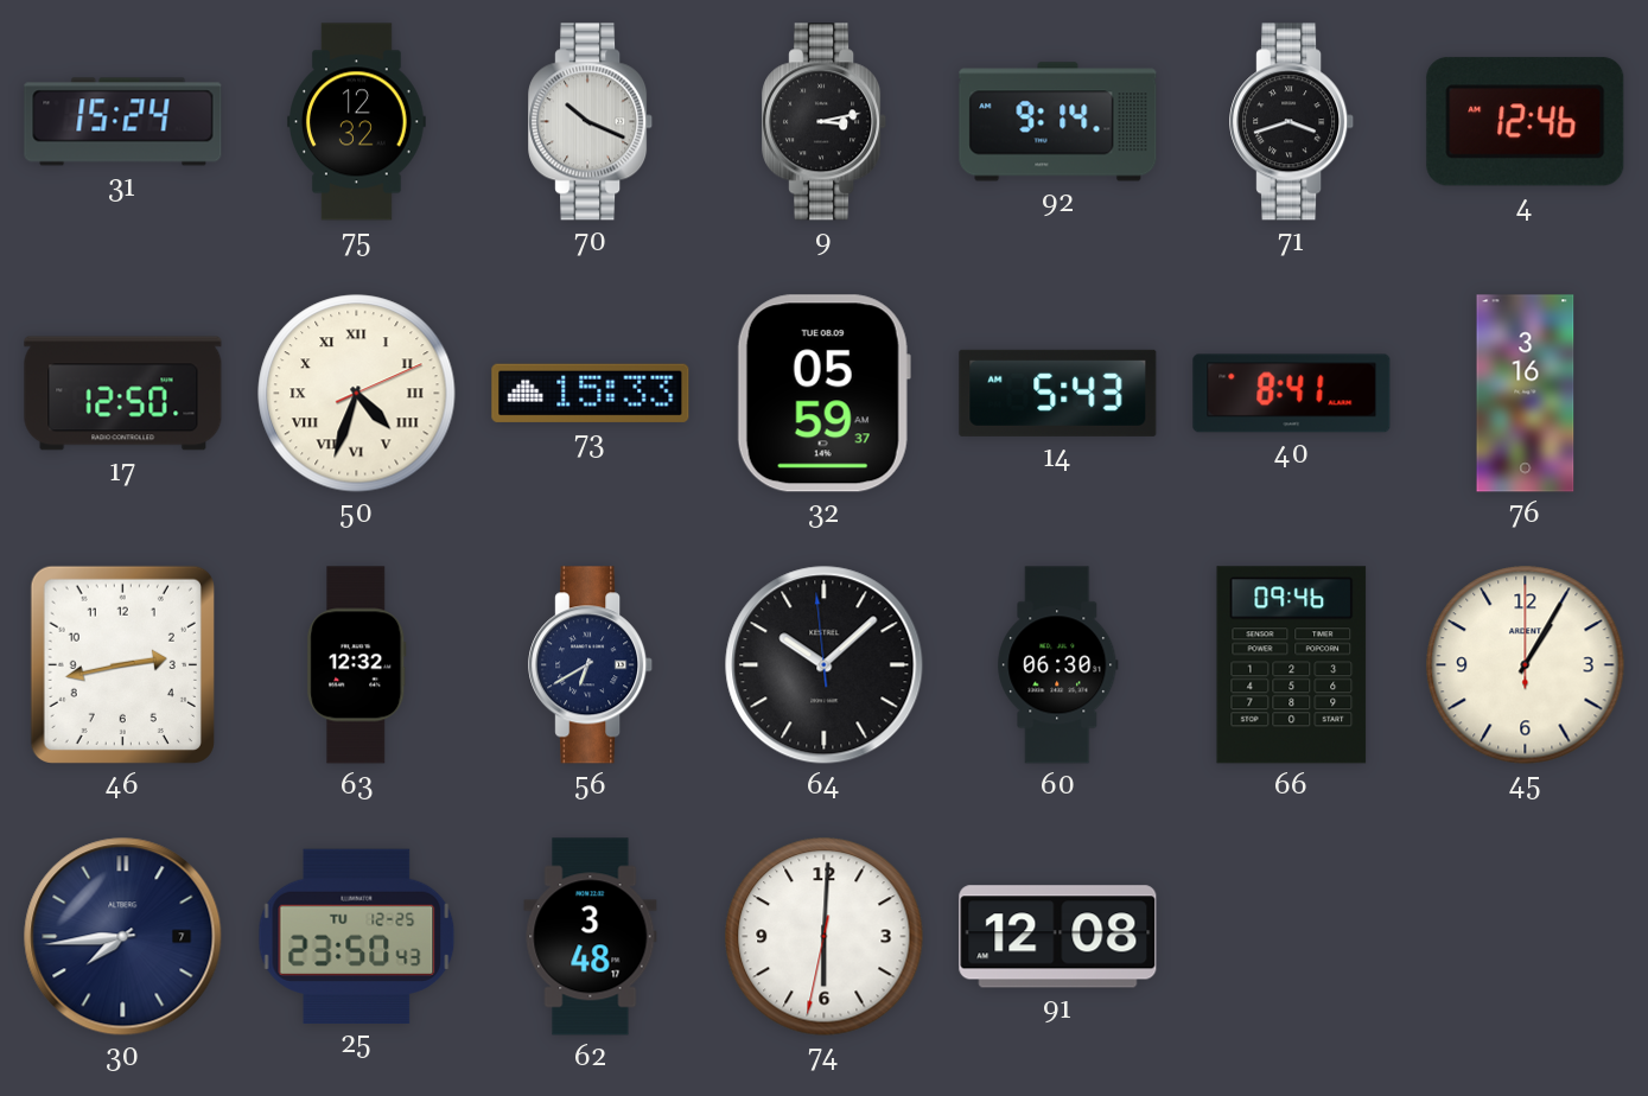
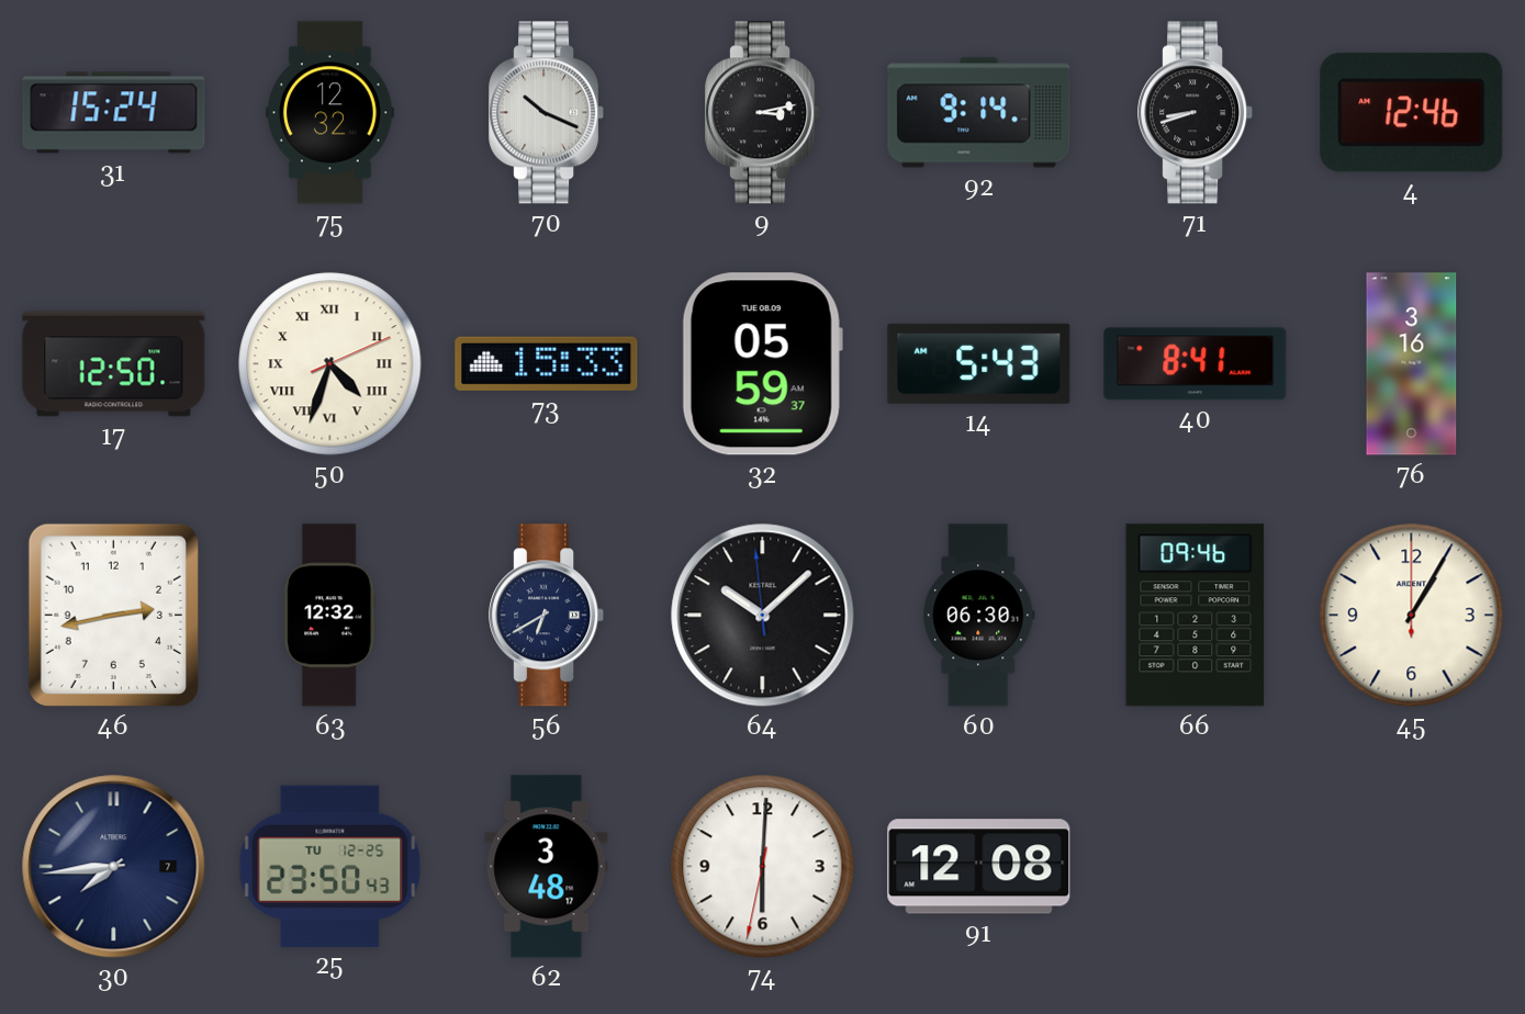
71: 3:42 -> 8:42
